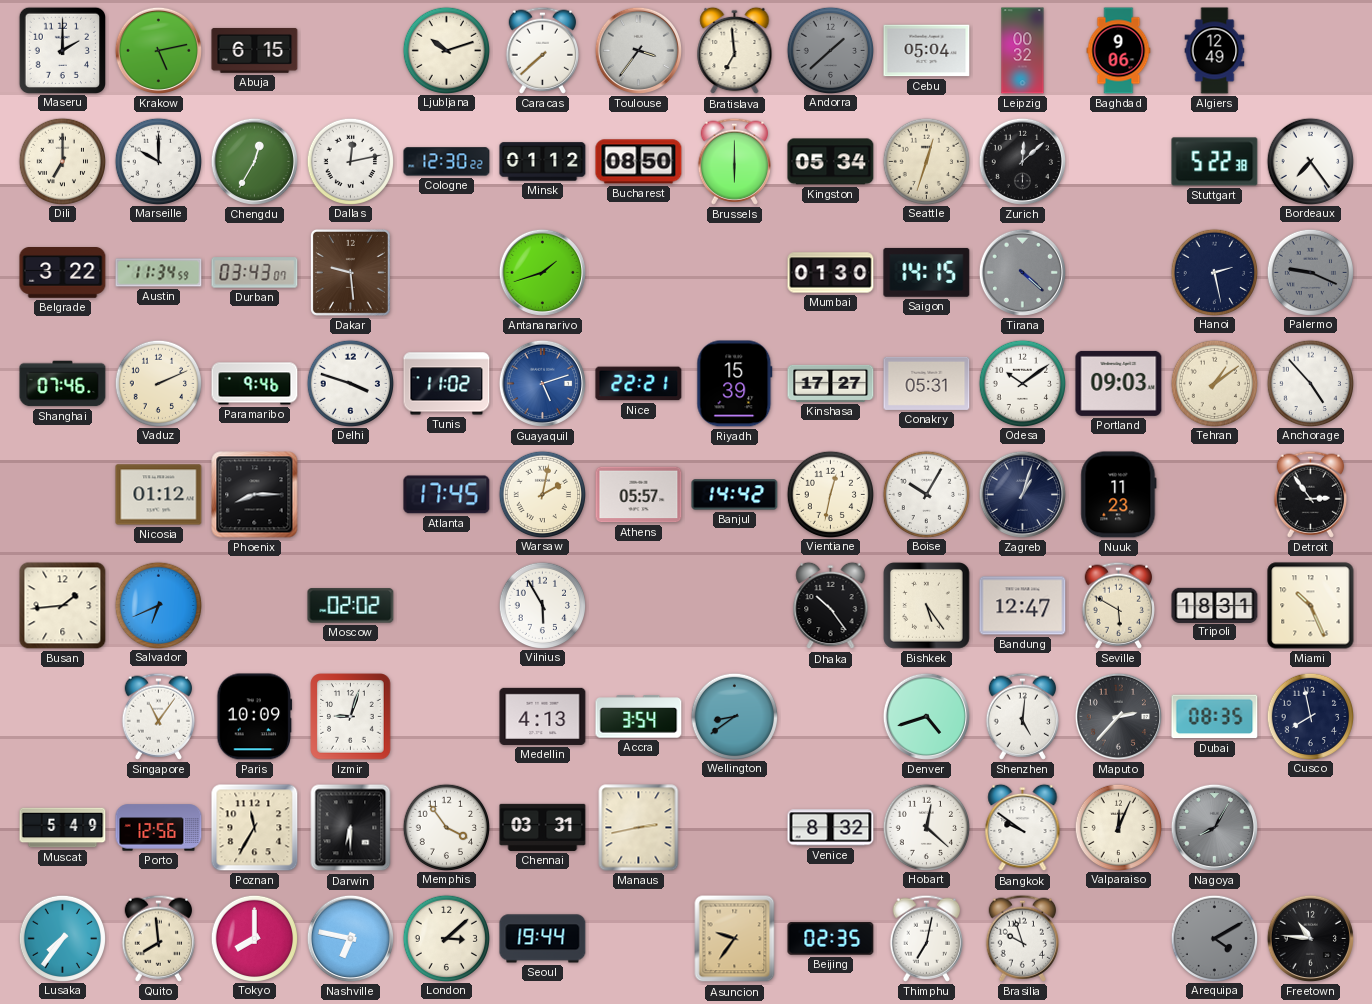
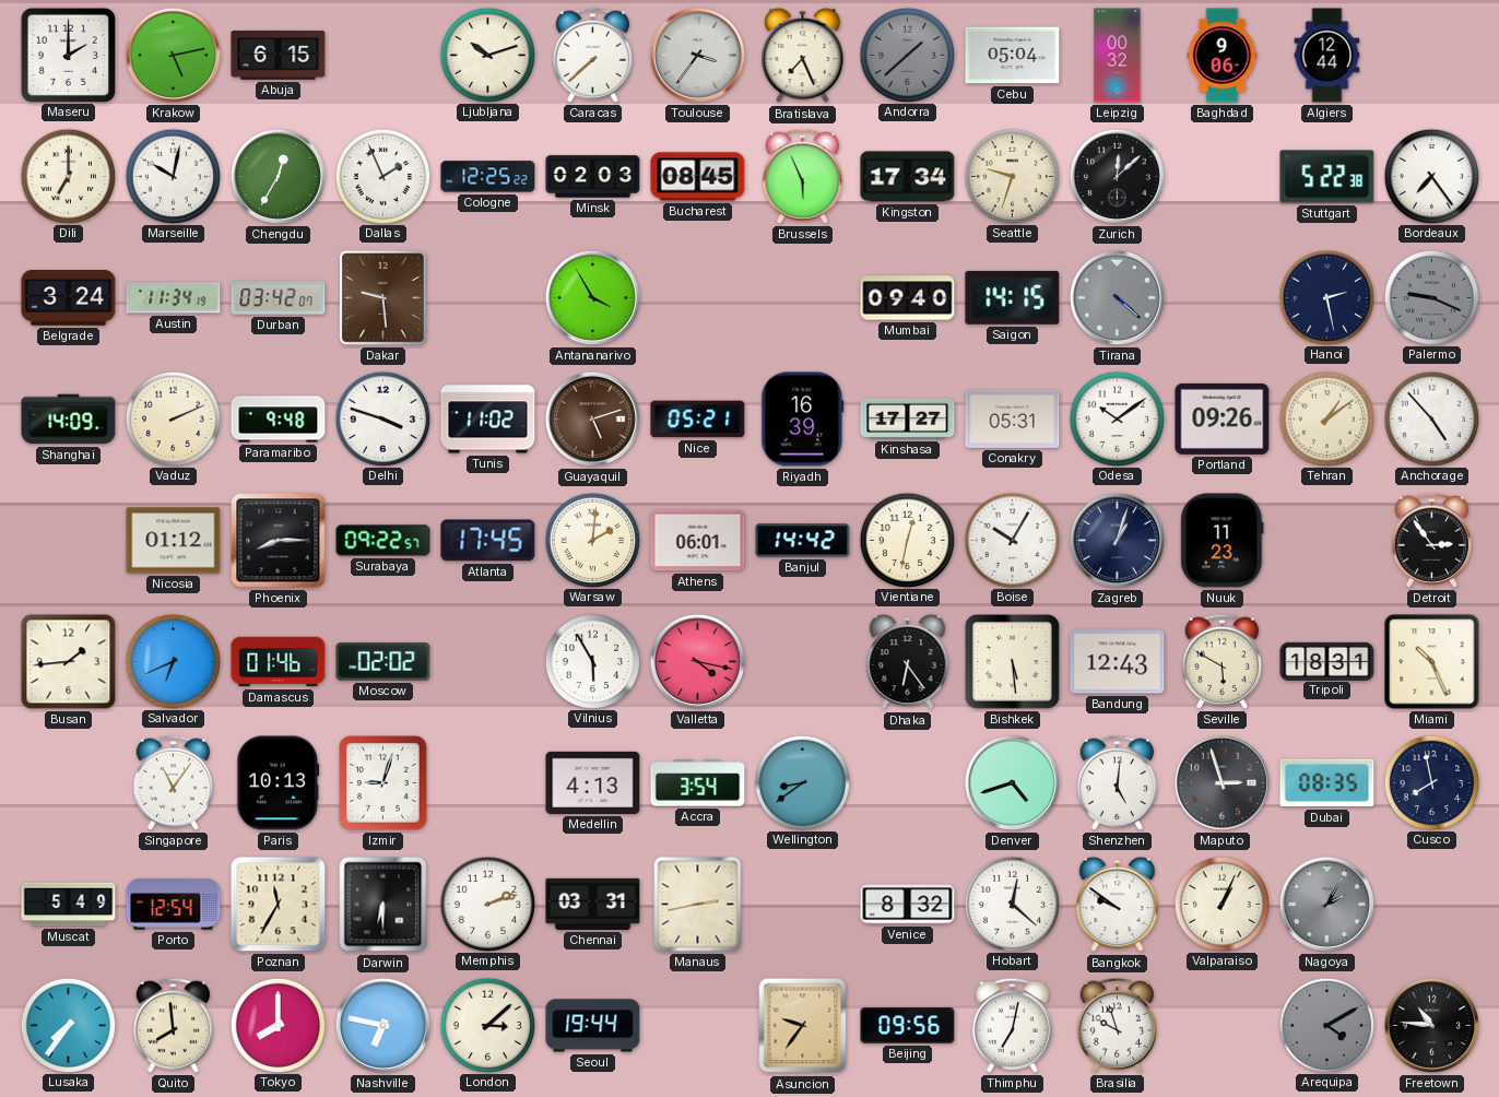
Bratislava: 6:59 -> 7:26
Algiers: 12:49 -> 12:44
Marseille: 10:00 -> 10:02
Dallas: 12:13 -> 1:56
Cologne: 12:30 -> 12:25
Minsk: 01:12 -> 02:03
Bucharest: 08:50 -> 08:45
Brussels: 6:00 -> 5:56
Kingston: 05:34 -> 17:34
Seattle: 12:33 -> 9:33
Belgrade: 3:22 -> 3:24
Austin: 11:34:59 -> 11:34:19
Durban: 03:43 -> 03:42
Antananarivo: 1:42 -> 3:55
Mumbai: 01:30 -> 09:40
Shanghai: 07:46 -> 14:09
Paramaribo: 9:46 -> 9:48
Guayaquil dial: blue -> brown
Nice: 22:21 -> 05:21
Riyadh: 15:39 -> 16:39
Portland: 09:03 -> 09:26
Surabaya: none -> 09:22
Warsaw: 2:02 -> 2:01
Athens: 05:57 -> 06:01
Damascus: none -> 01:46
Valletta: none -> 4:17
Dhaka: 10:24 -> 6:24
Bishkek: 5:24 -> 5:29
Bandung: 12:47 -> 12:43
Paris: 10:09 -> 10:13
Maputo: 2:37 -> 2:57
Porto: 12:56 -> 12:54
Memphis: 3:54 -> 2:12
Valparaiso: 12:04 -> 1:04
Nagoya: 8:05 -> 2:05
Beijing: 02:35 -> 09:56
